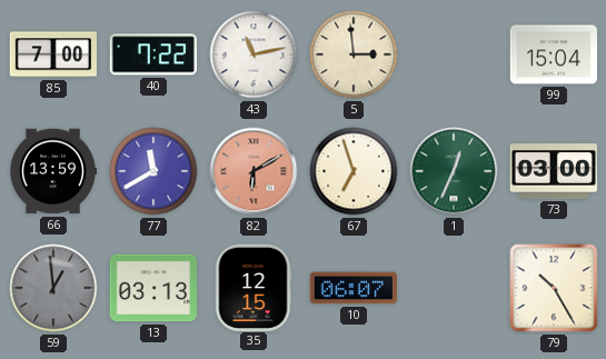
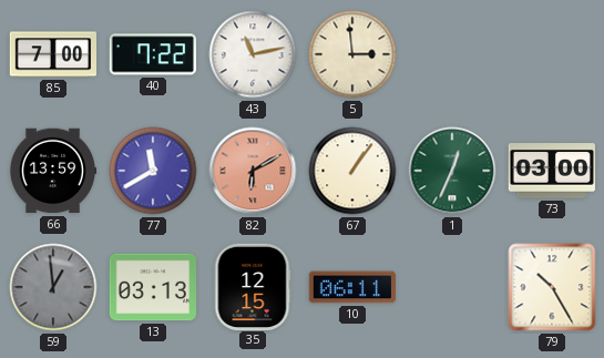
99: 15:04 -> none
67: 6:57 -> 1:06
10: 06:07 -> 06:11
